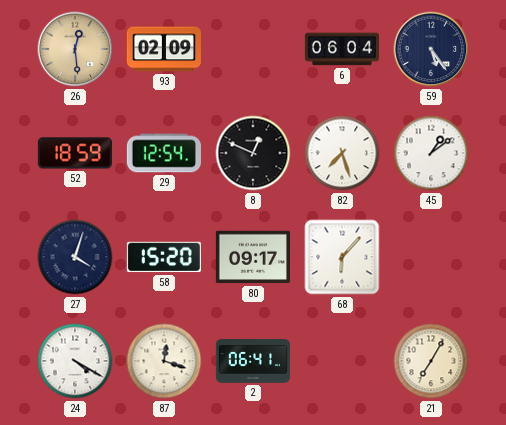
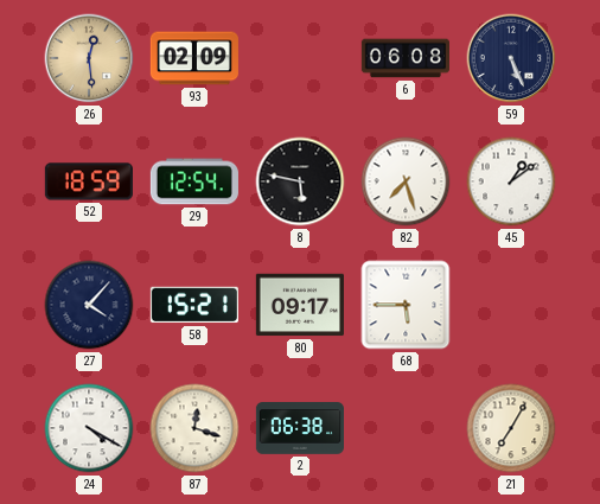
6: 06:04 -> 06:08
59: 5:24 -> 5:26
8: 12:49 -> 5:47
27: 4:03 -> 4:07
58: 15:20 -> 15:21
68: 6:07 -> 5:45
2: 06:41 -> 06:38
